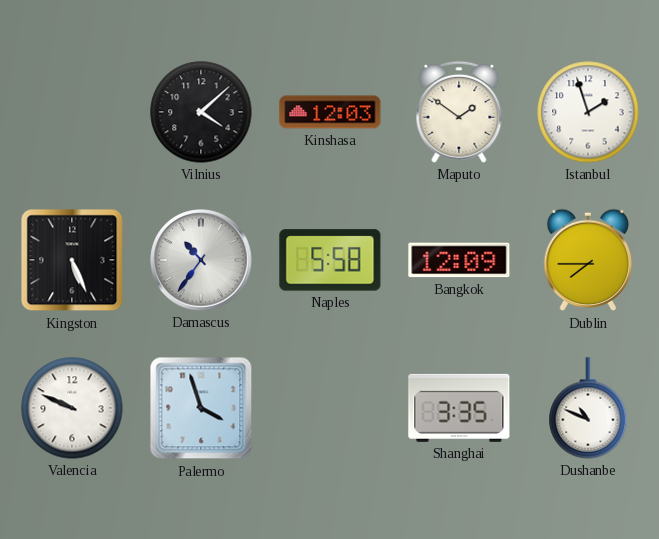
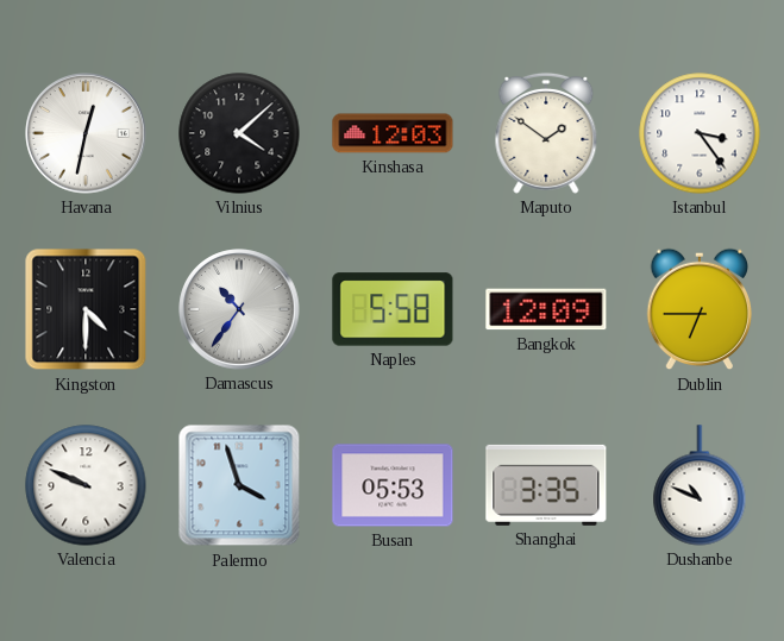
Havana: none -> 12:32
Istanbul: 1:57 -> 3:24
Kingston: 5:26 -> 4:30
Dublin: 7:45 -> 6:45
Busan: none -> 05:53
